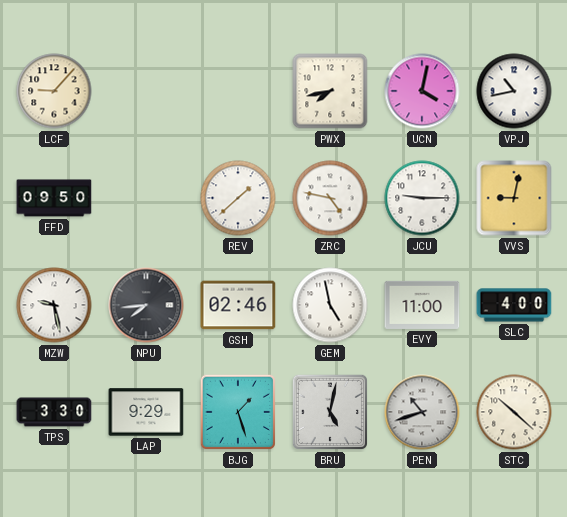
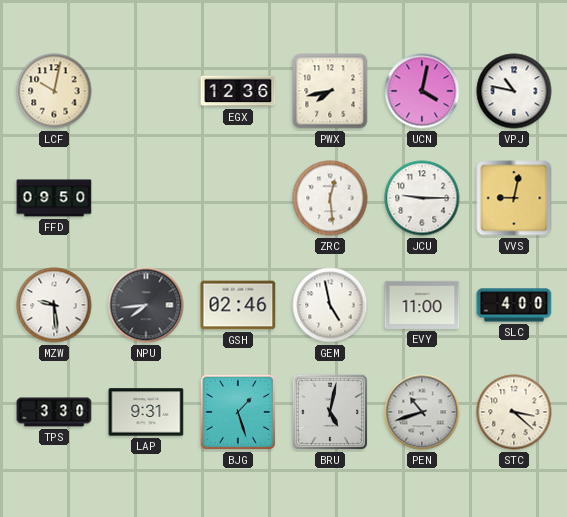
LCF: 9:07 -> 10:02
EGX: none -> 12:36
VPJ: 10:43 -> 10:47
REV: 1:38 -> none
ZRC: 4:47 -> 12:29
MZW: 9:28 -> 9:29
LAP: 9:29 -> 9:31
STC: 10:22 -> 3:22
